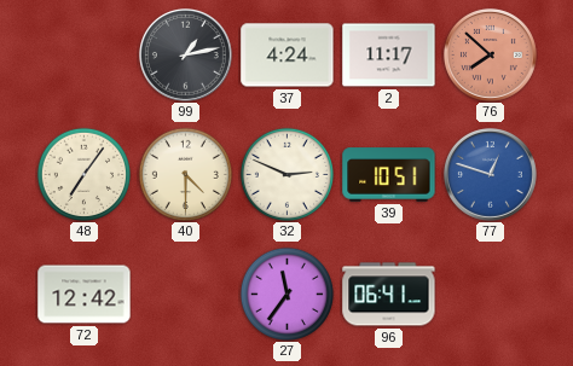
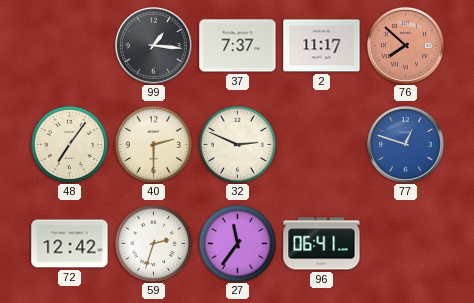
99: 1:13 -> 1:16
37: 4:24 -> 7:37
40: 4:30 -> 2:30
39: 10:51 -> none
59: none -> 2:33
